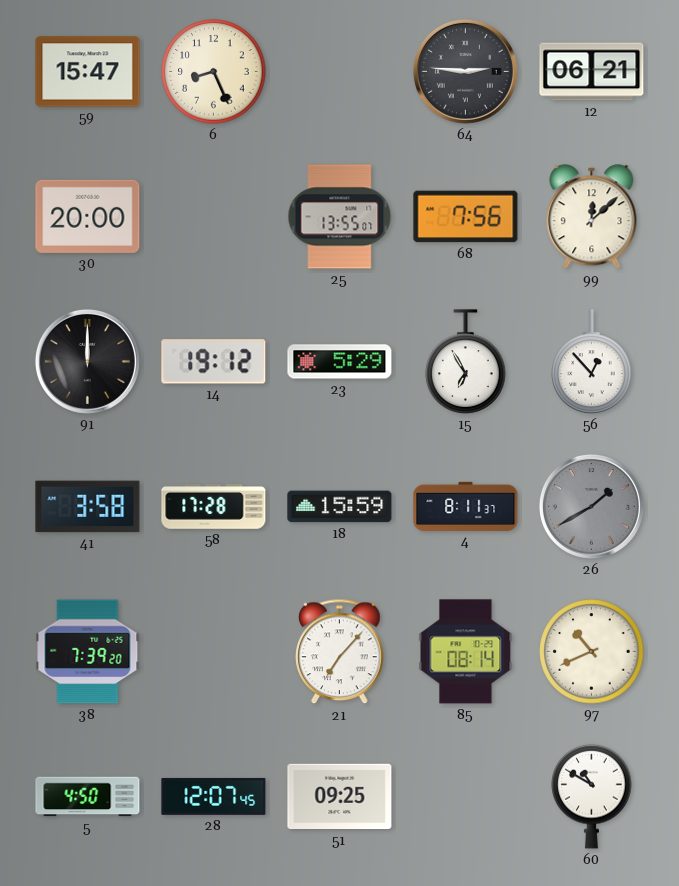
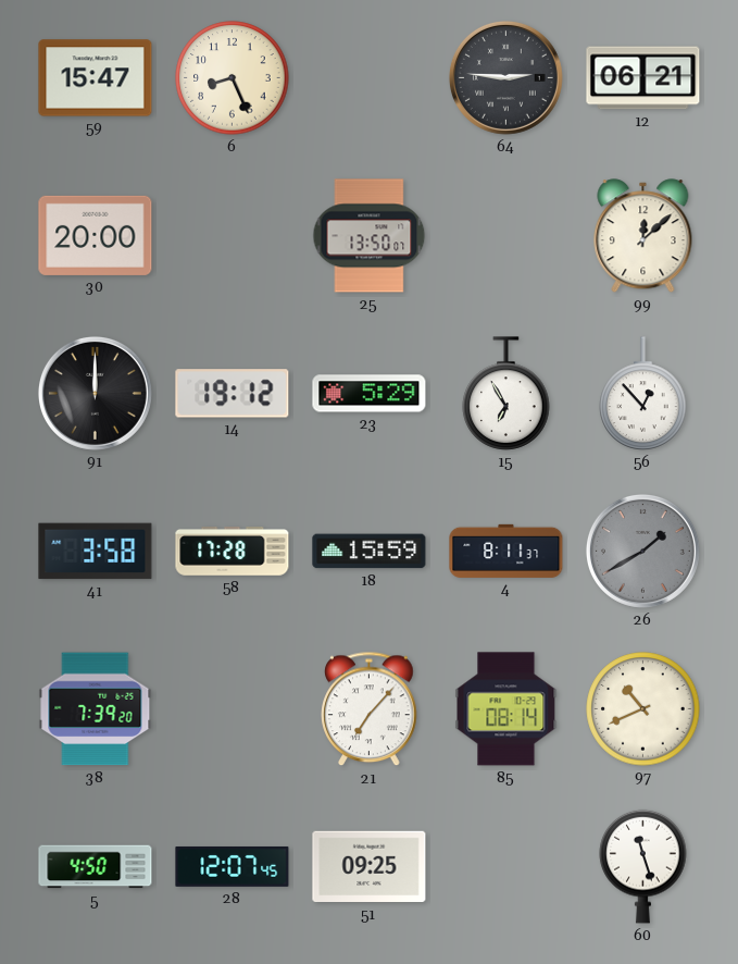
25: 13:55 -> 13:50
68: 7:56 -> none
60: 10:50 -> 11:27
